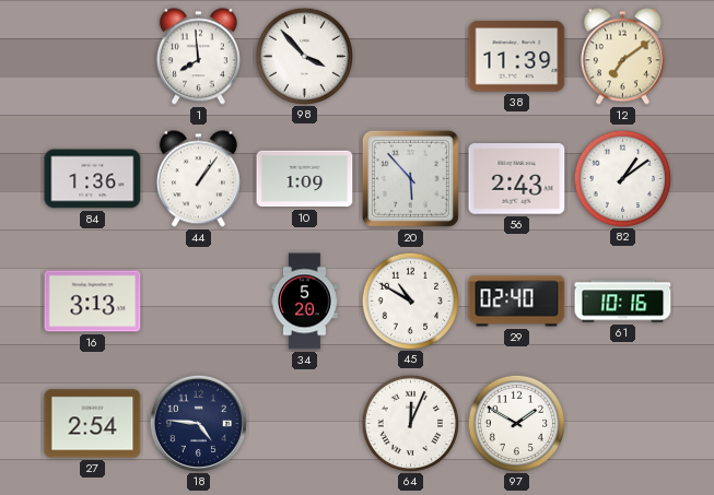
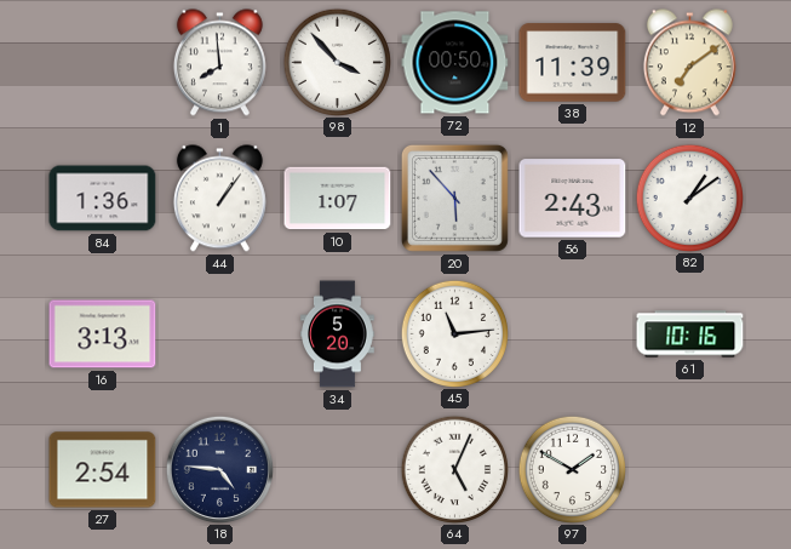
72: none -> 00:50
10: 1:09 -> 1:07
45: 10:50 -> 11:14
29: 02:40 -> none
64: 12:04 -> 5:04
